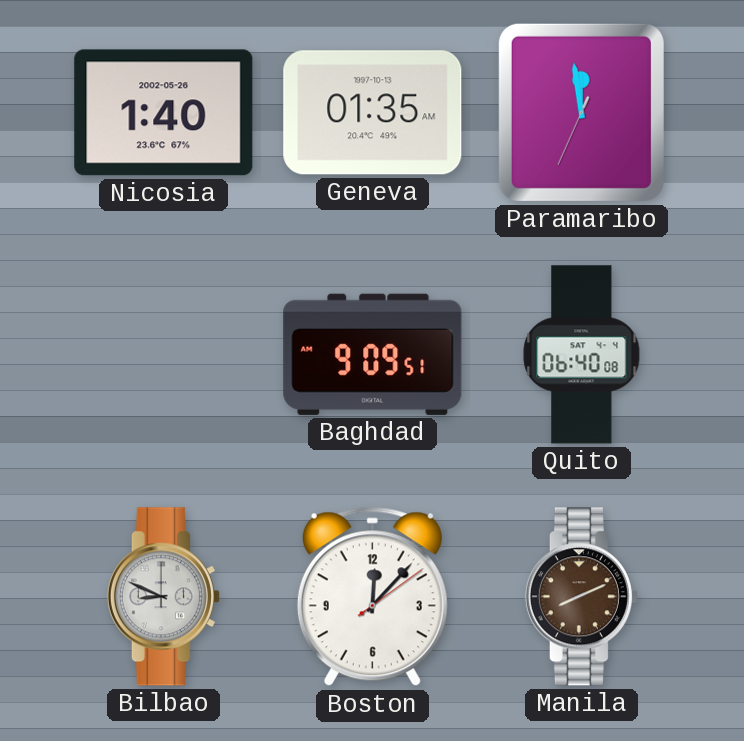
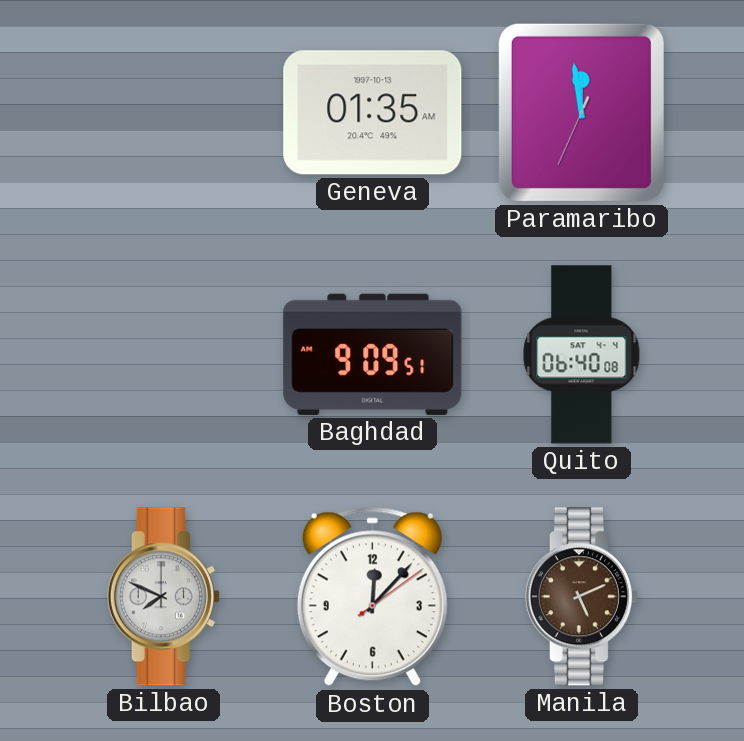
Nicosia: 1:40 -> none
Bilbao: 8:49 -> 7:49
Manila: 8:11 -> 5:11
